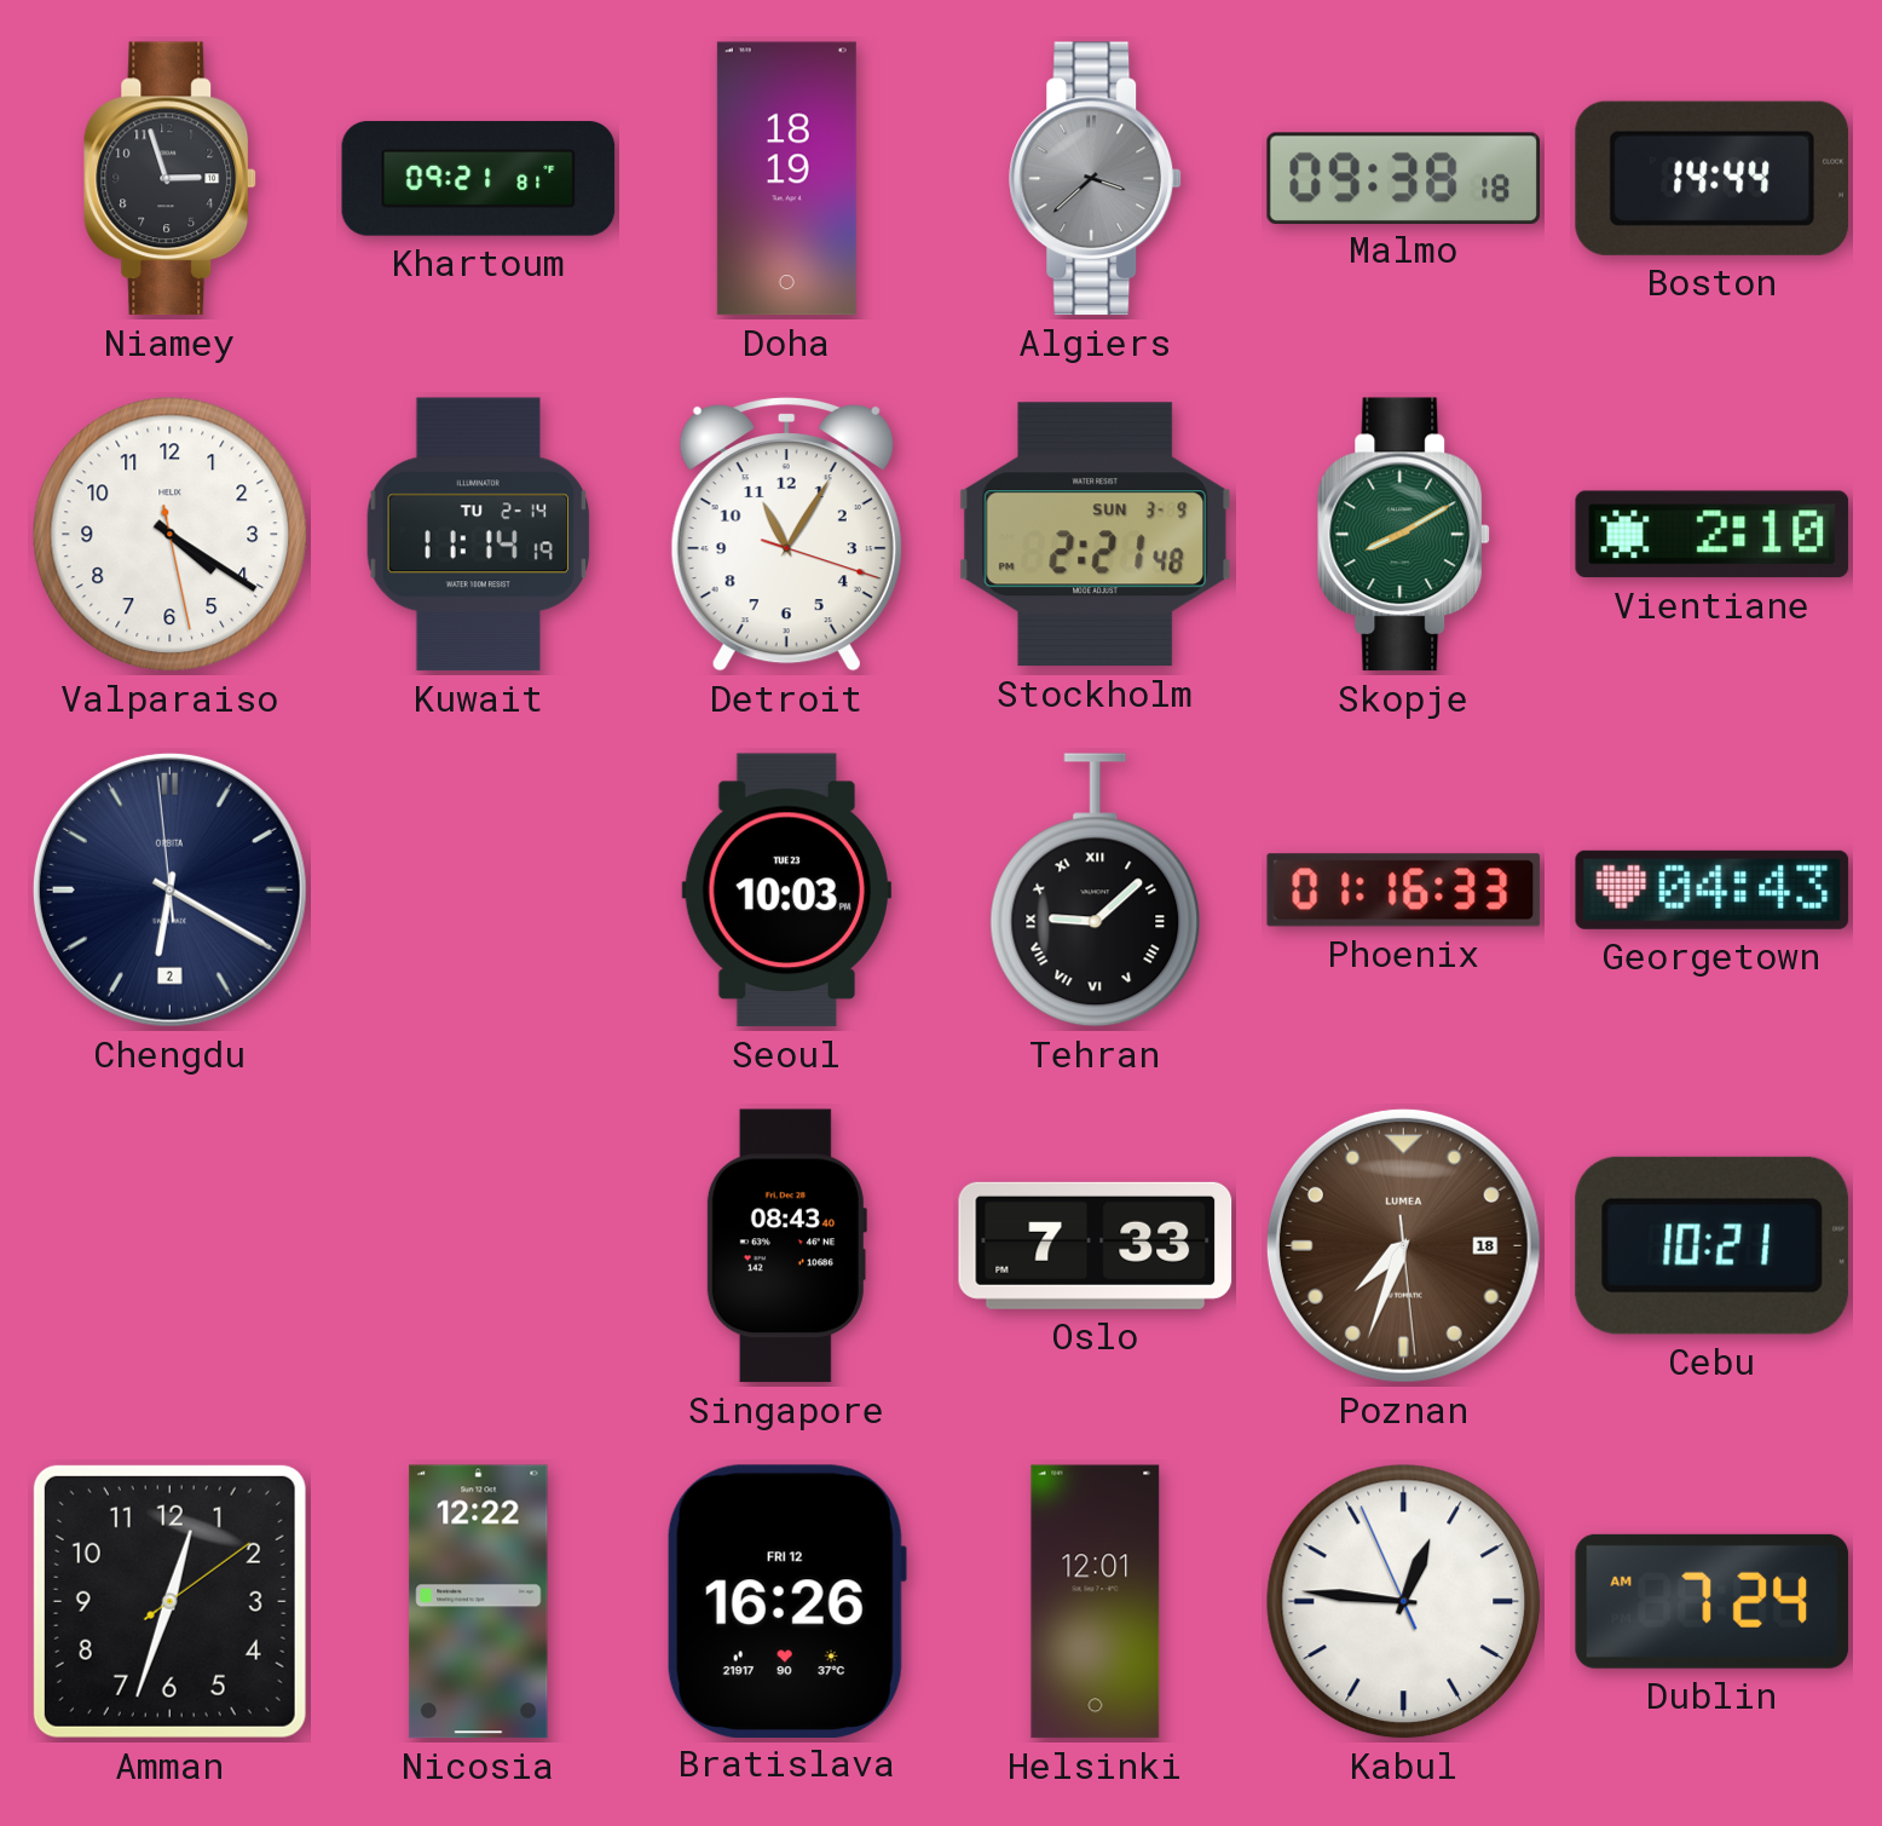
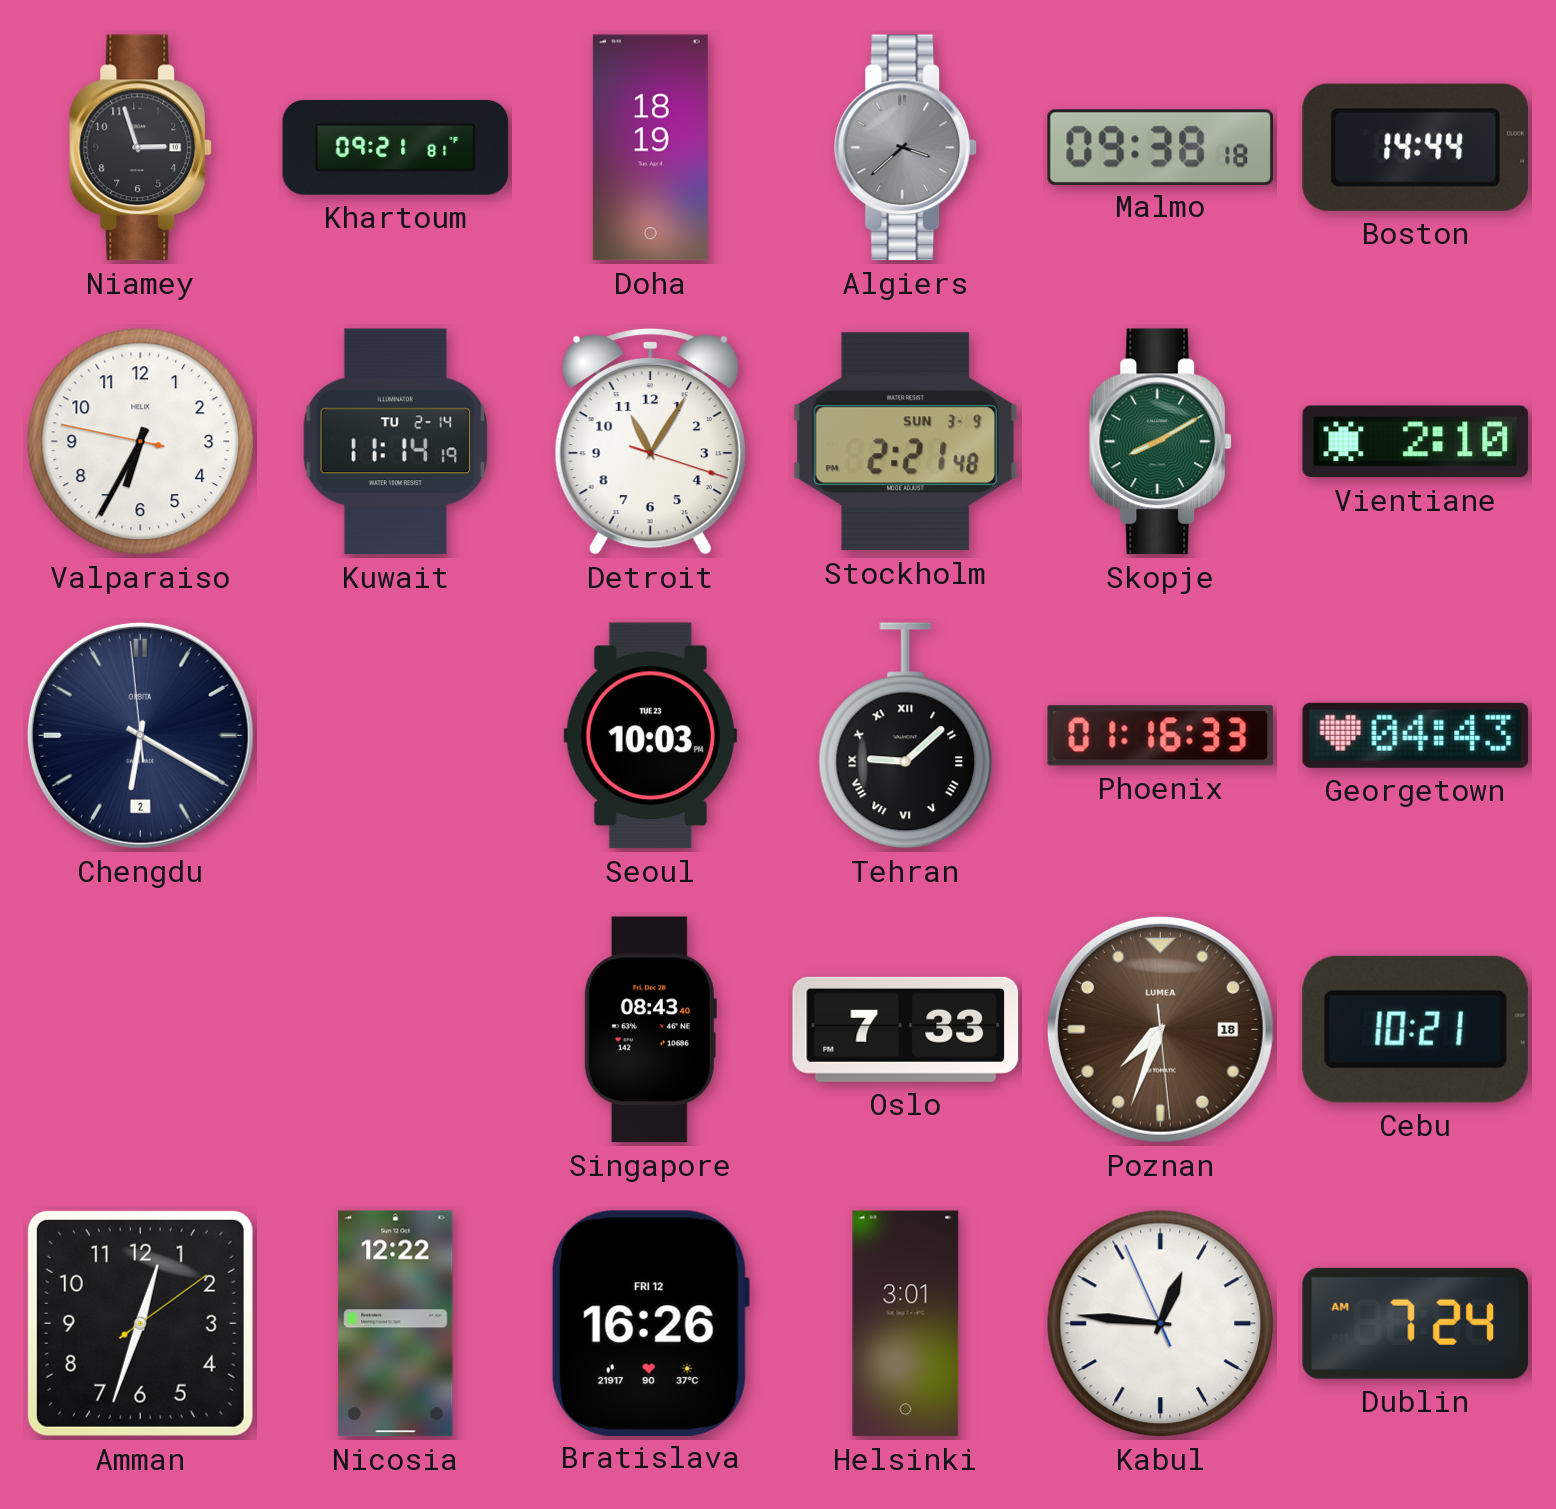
Valparaiso: 4:20 -> 6:34
Helsinki: 12:01 -> 3:01
